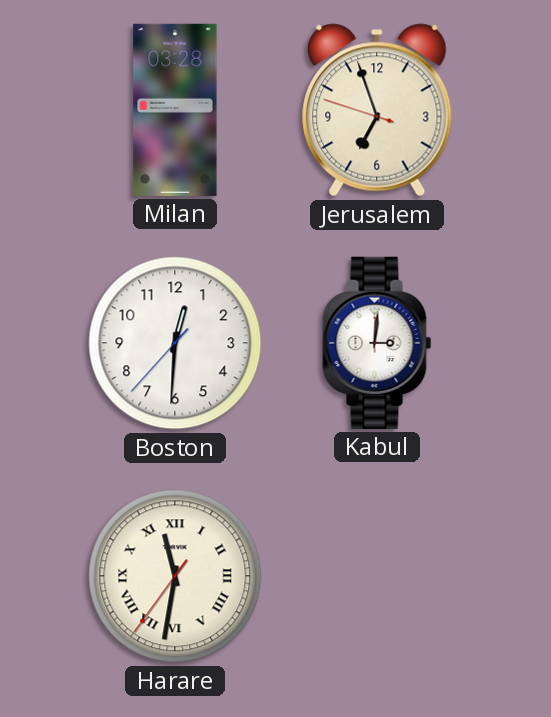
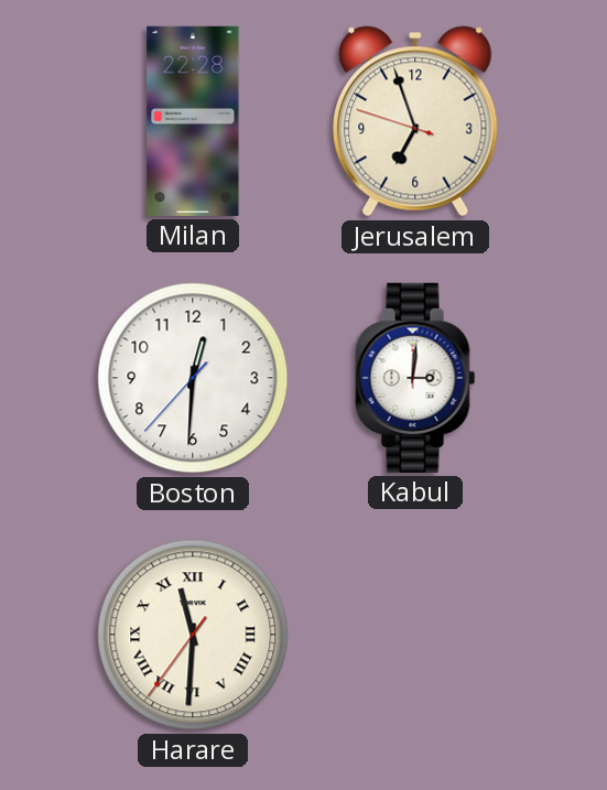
Milan: 03:28 -> 22:28
Harare: 11:31 -> 11:30
